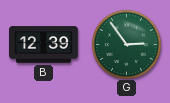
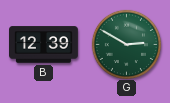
G: 2:54 -> 2:50
